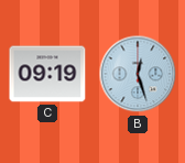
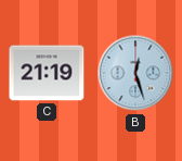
C: 09:19 -> 21:19
